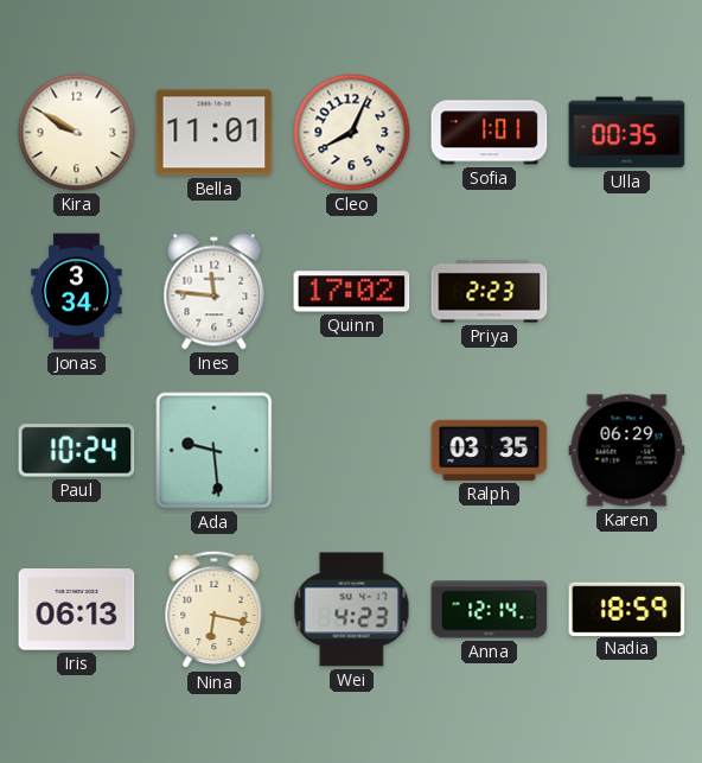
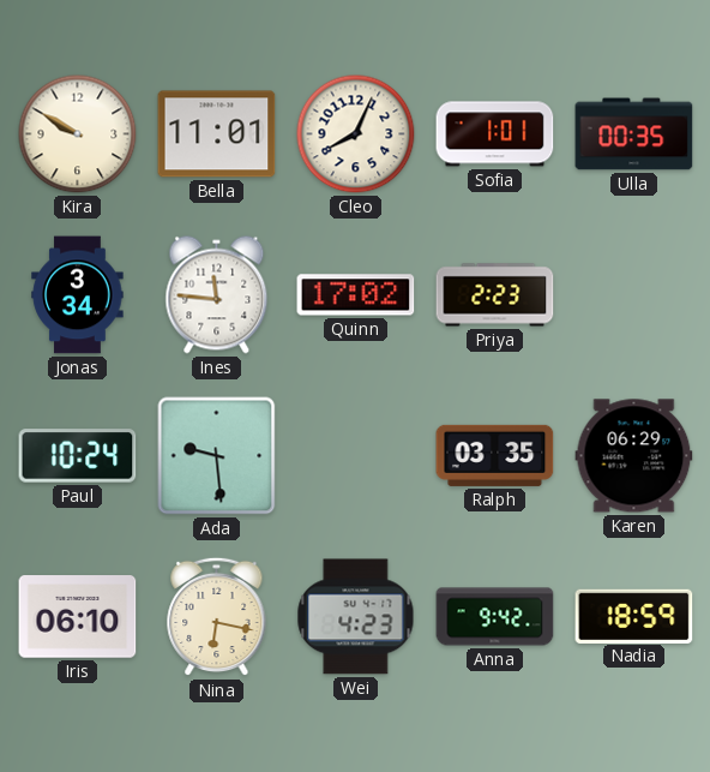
Iris: 06:13 -> 06:10
Anna: 12:14 -> 9:42
